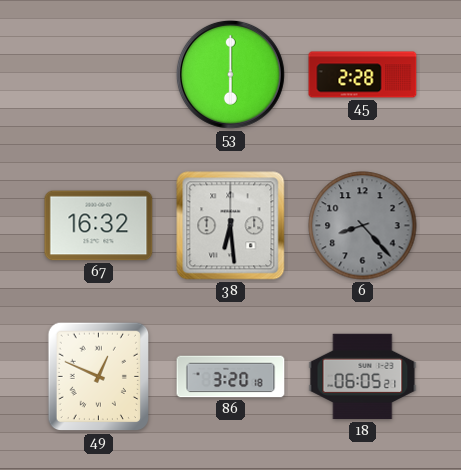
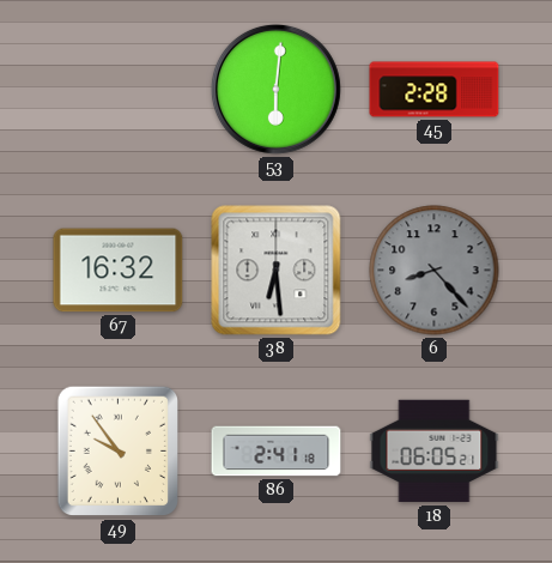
53: 6:00 -> 6:01
49: 12:49 -> 9:54
86: 3:20 -> 2:41
